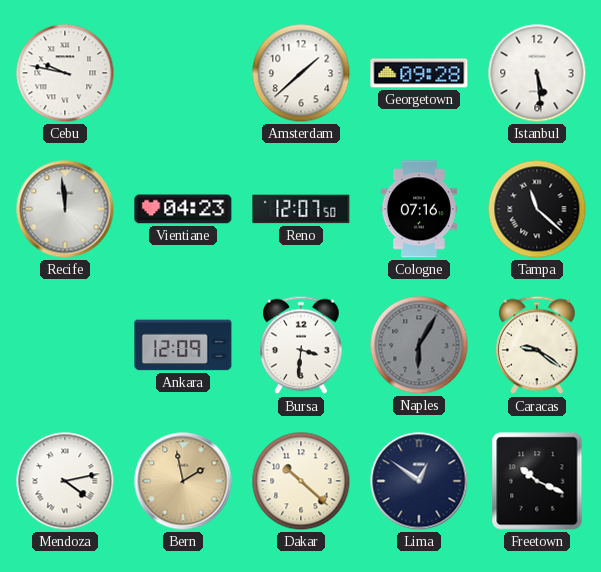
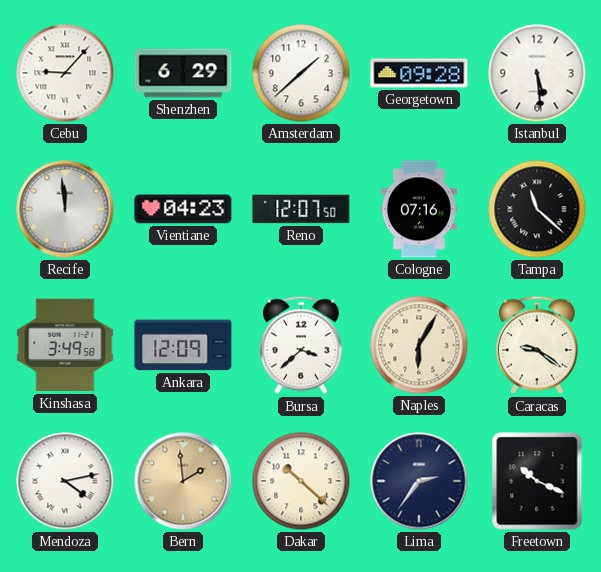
Cebu: 9:47 -> 9:07
Shenzhen: none -> 6:29
Kinshasa: none -> 3:49
Bursa: 3:31 -> 3:38
Naples dial: grey -> cream
Bern: 1:58 -> 1:59
Lima: 12:51 -> 2:36
